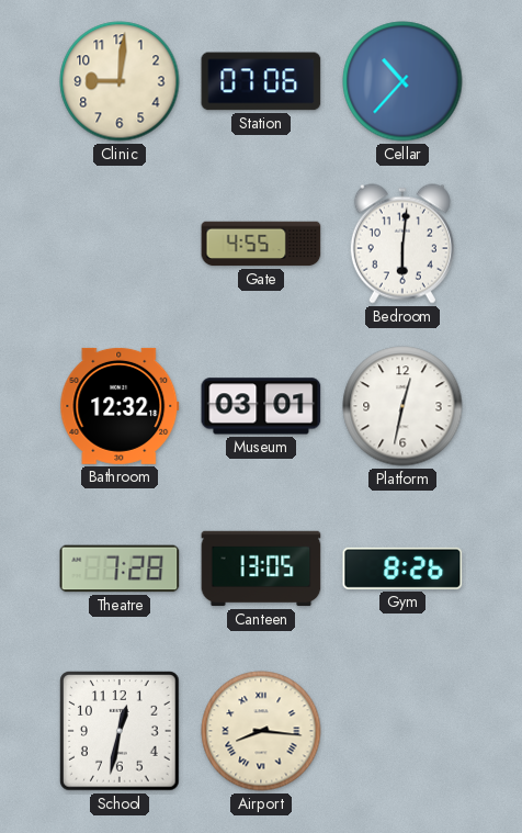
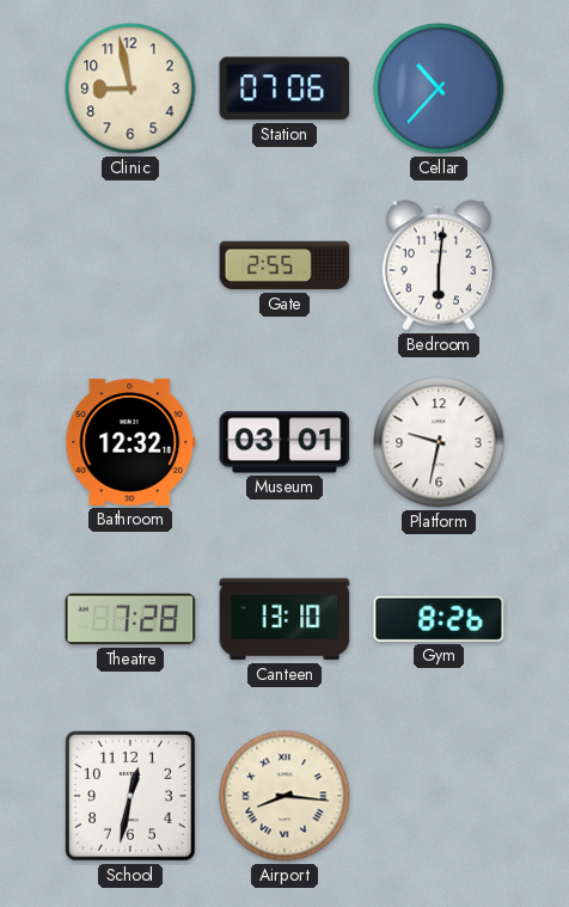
Clinic: 9:01 -> 8:58
Gate: 4:55 -> 2:55
Platform: 12:32 -> 9:32
Canteen: 13:05 -> 13:10
